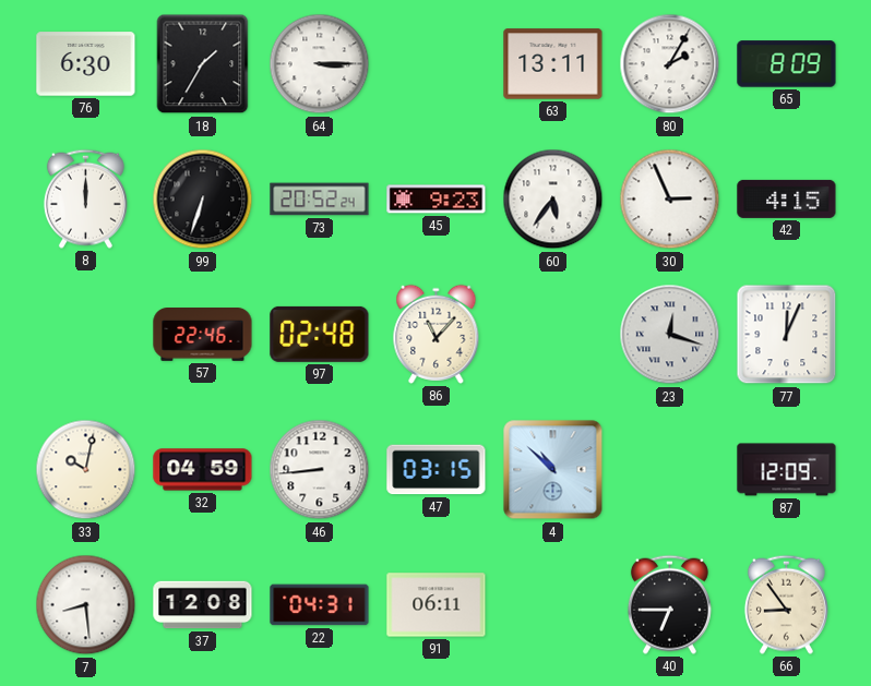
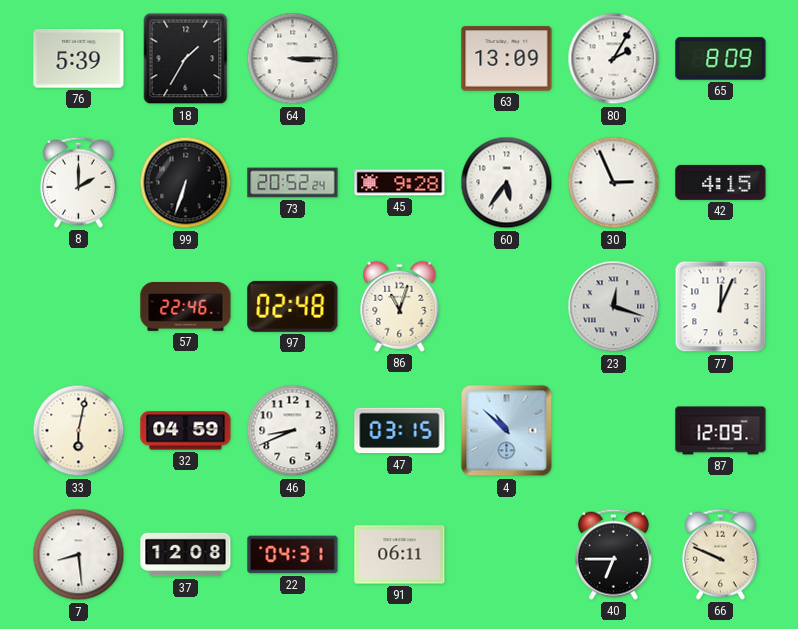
76: 6:30 -> 5:39
63: 13:11 -> 13:09
8: 12:00 -> 2:00
45: 9:23 -> 9:28
86: 11:07 -> 11:03
33: 10:02 -> 6:02
46: 8:44 -> 8:41
66: 8:54 -> 9:49
